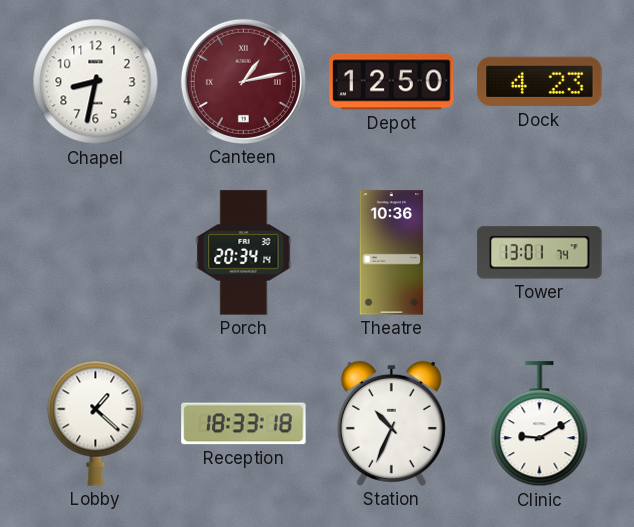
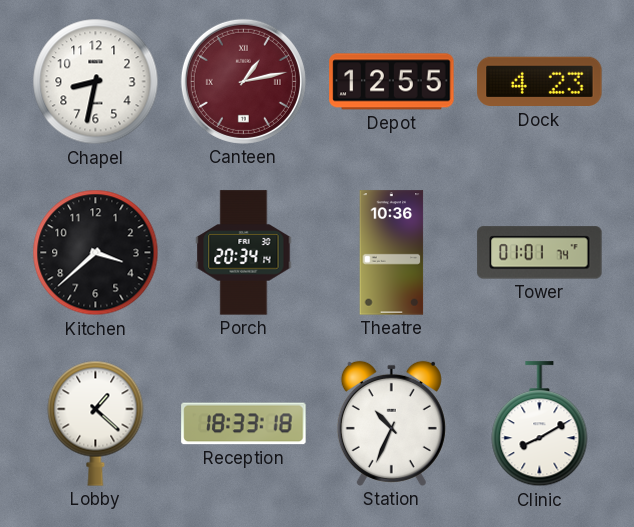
Depot: 12:50 -> 12:55
Kitchen: none -> 3:38
Tower: 13:01 -> 01:01
Clinic: 9:10 -> 8:10
